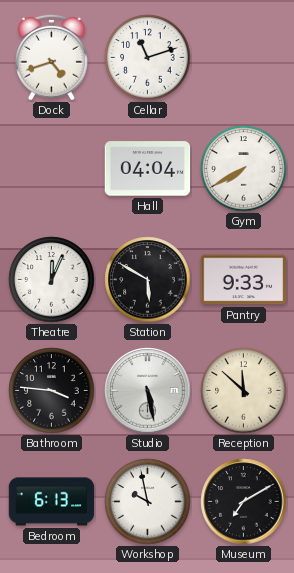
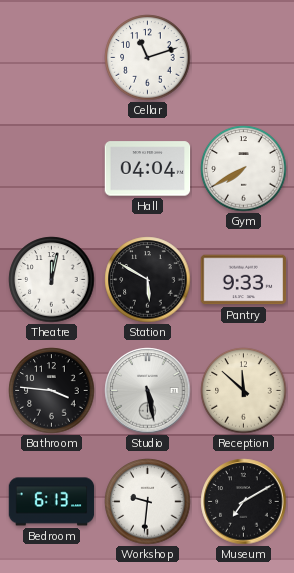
Dock: 4:42 -> none
Theatre: 12:04 -> 12:02
Workshop: 9:58 -> 9:31
